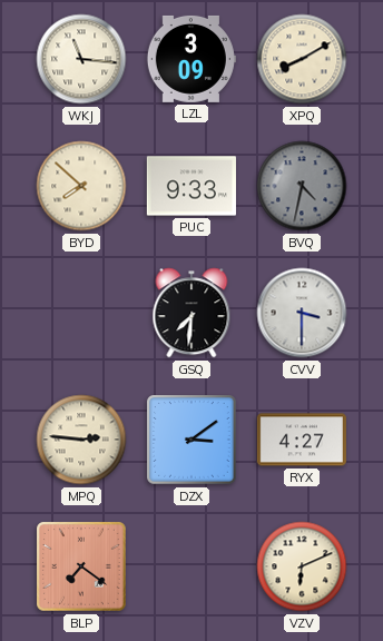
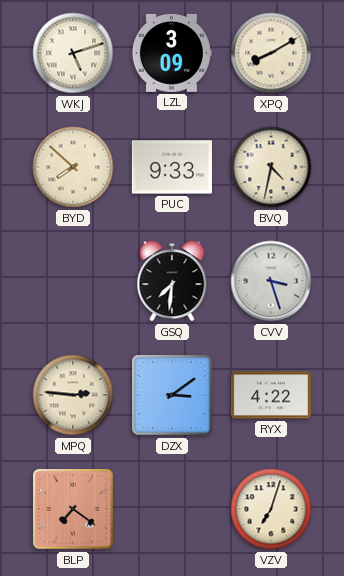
WKJ: 11:16 -> 5:12
BVQ dial: grey -> cream
CVV: 3:30 -> 3:27
RYX: 4:27 -> 4:22
VZV: 6:11 -> 7:03
